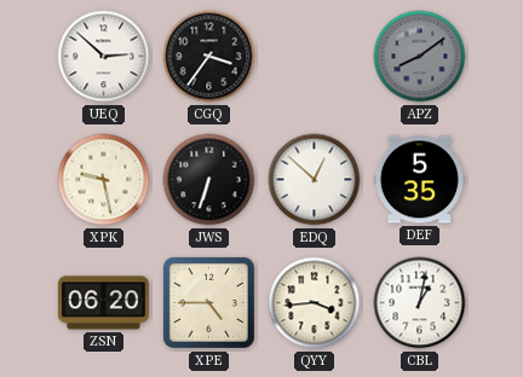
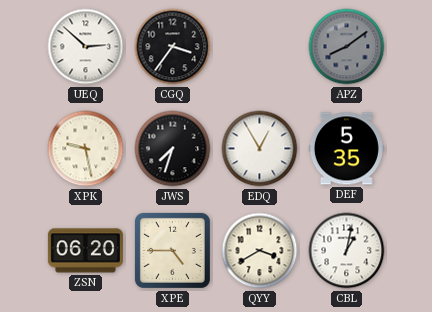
JWS: 6:33 -> 7:33
EDQ: 12:52 -> 12:55
QYY: 3:44 -> 3:40
